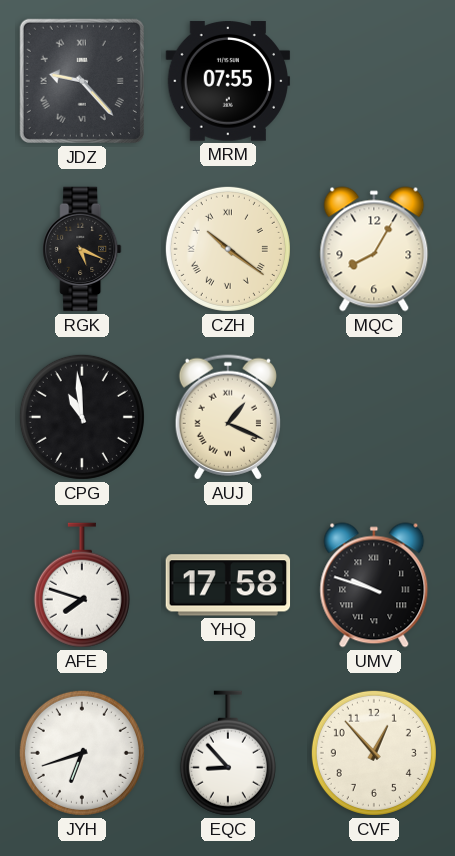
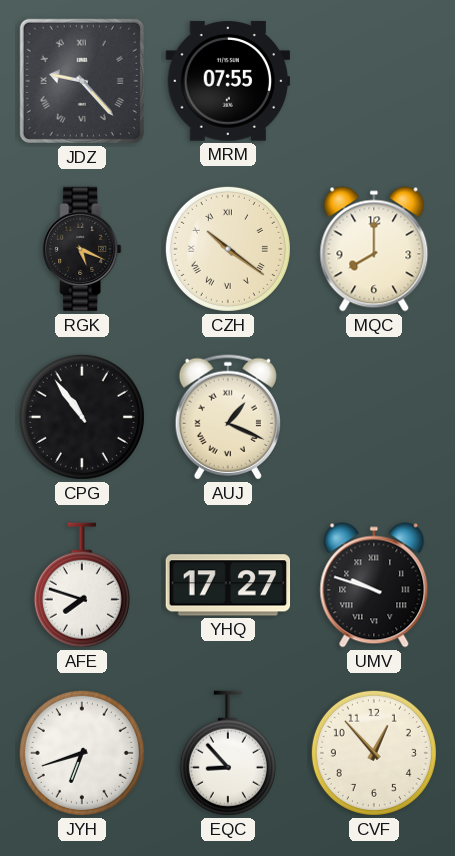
MQC: 8:05 -> 8:00
CPG: 10:59 -> 10:54
YHQ: 17:58 -> 17:27
